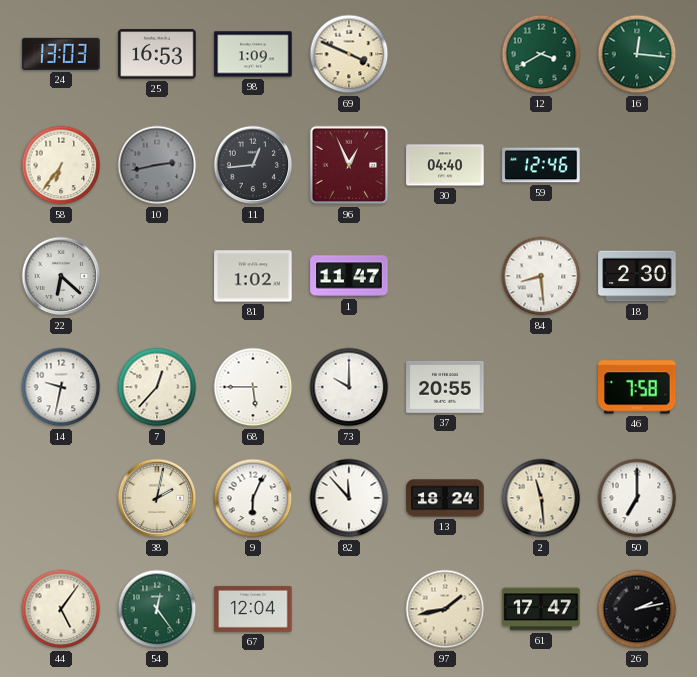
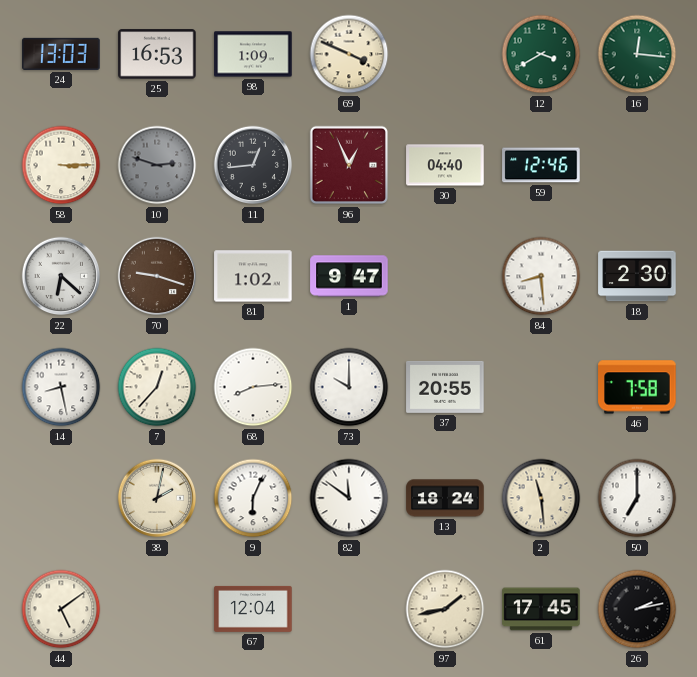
58: 6:36 -> 3:15
10: 2:43 -> 2:48
70: none -> 9:18
1: 11:47 -> 9:47
14: 9:32 -> 8:28
68: 5:45 -> 8:14
82: 11:53 -> 11:51
44: 5:06 -> 5:09
54: 12:24 -> none
61: 17:47 -> 17:45
